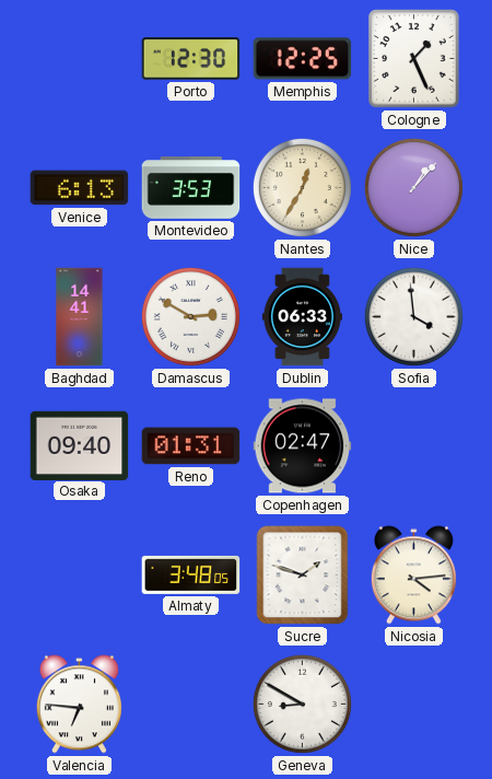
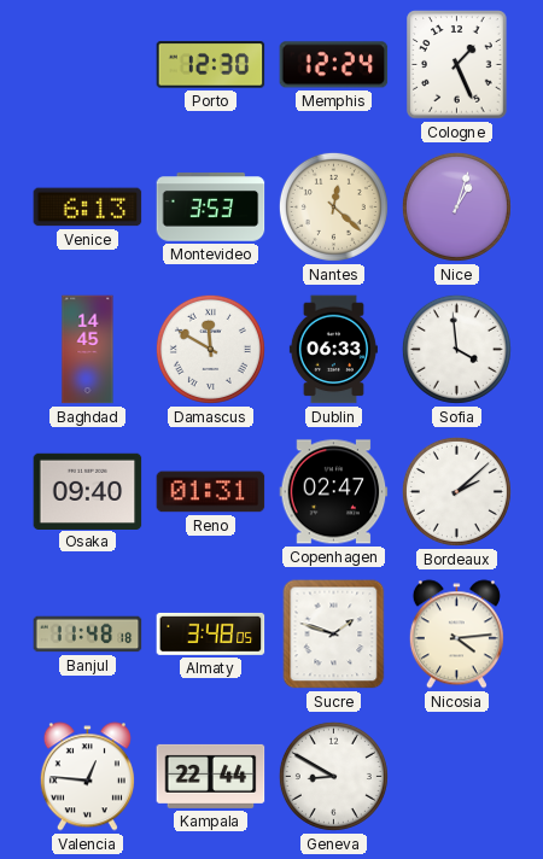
Memphis: 12:25 -> 12:24
Nantes: 12:35 -> 12:22
Nice: 1:07 -> 1:03
Baghdad: 14:41 -> 14:45
Damascus: 2:50 -> 11:50
Bordeaux: none -> 2:08
Banjul: none -> 11:48
Valencia: 6:46 -> 12:46
Kampala: none -> 22:44
